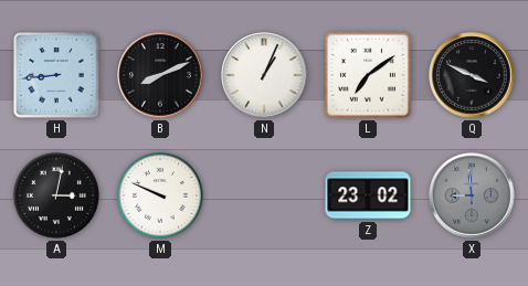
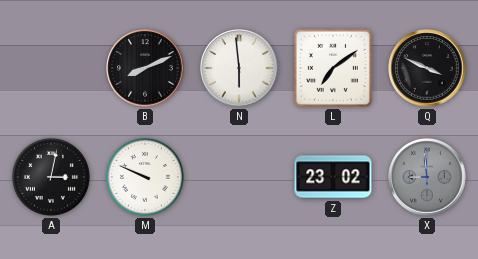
H: 8:44 -> none
N: 1:04 -> 5:59
